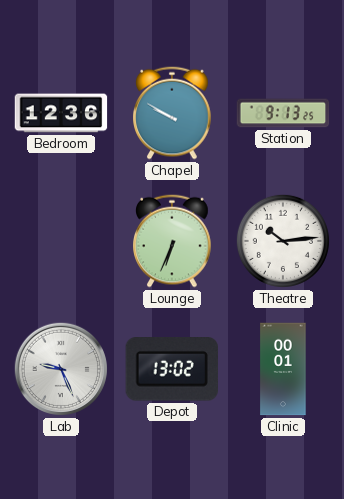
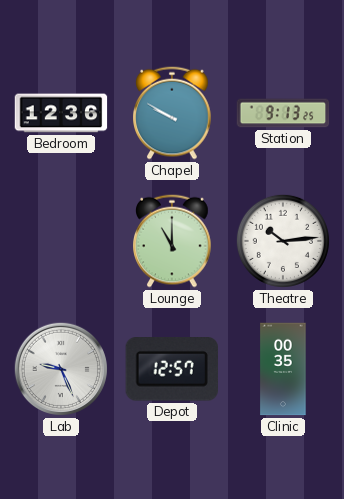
Lounge: 6:34 -> 11:00
Depot: 13:02 -> 12:57
Clinic: 00:01 -> 00:35
